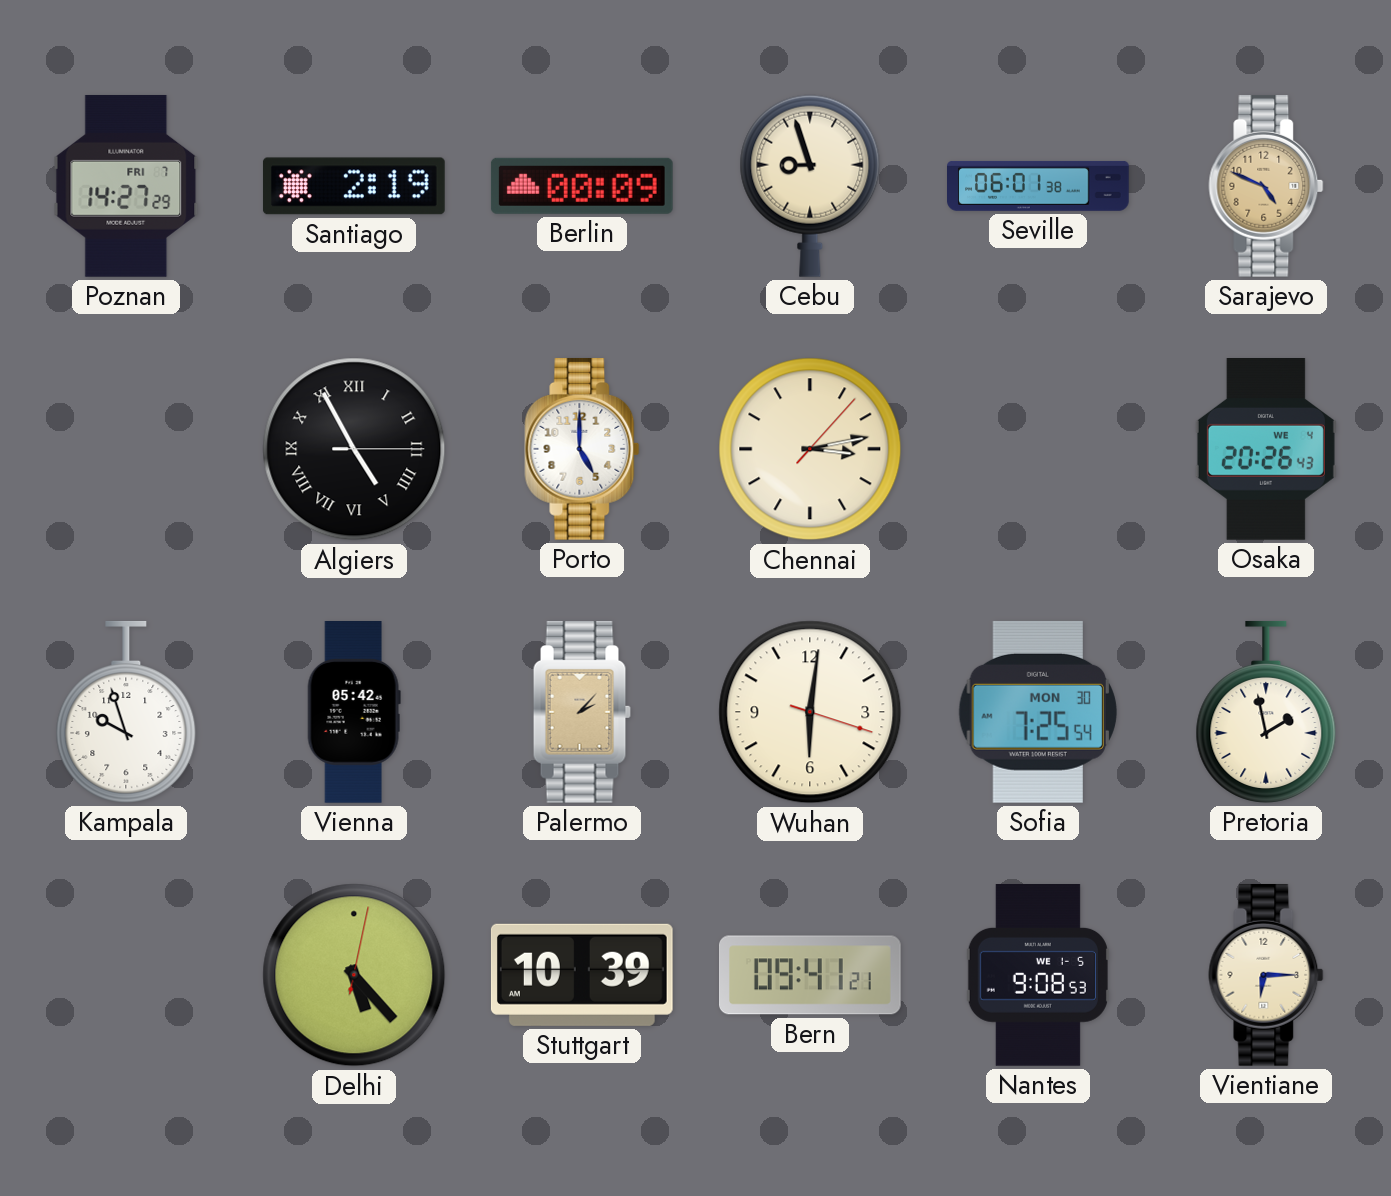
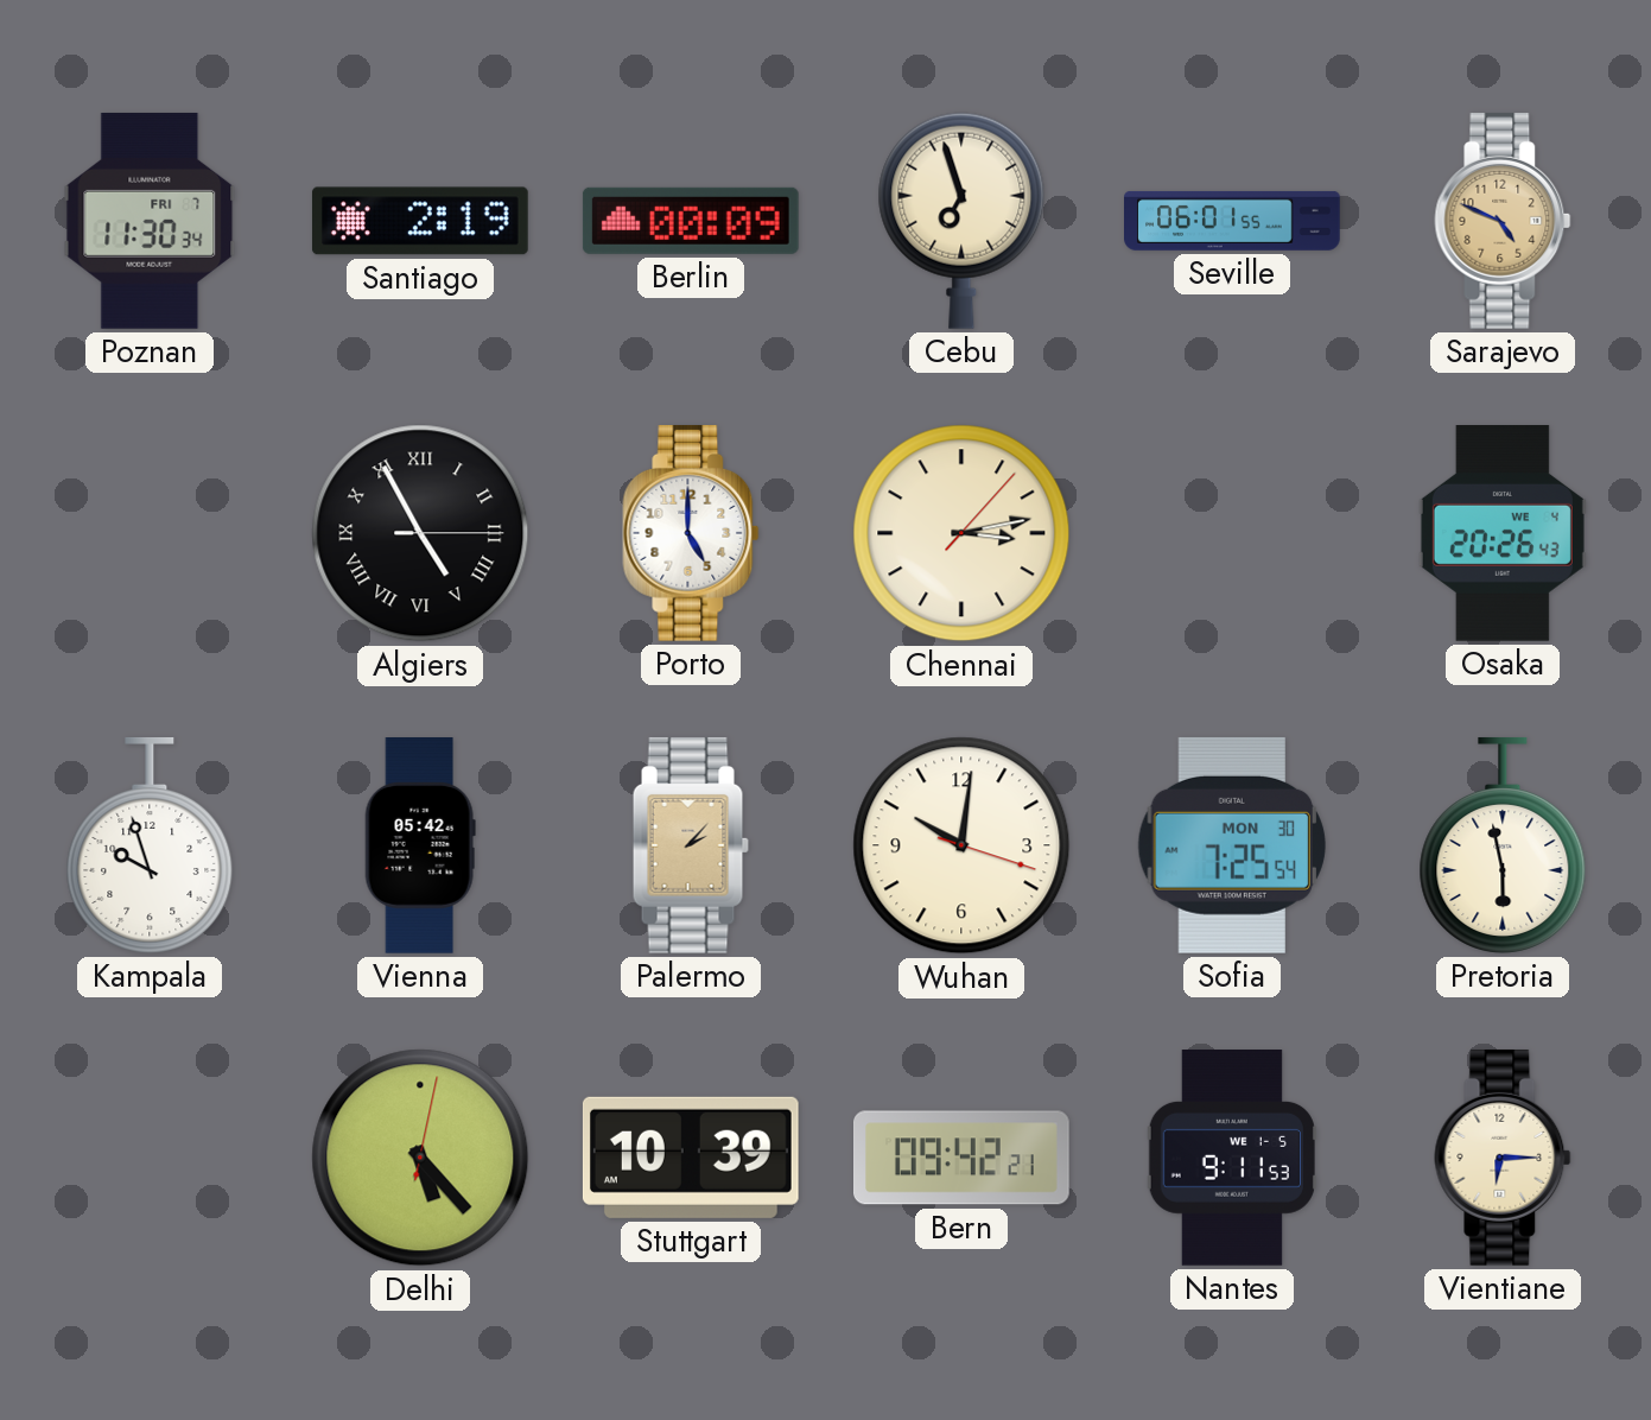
Poznan: 14:27 -> 11:30
Cebu: 8:57 -> 6:57
Seville: 06:01:38 -> 06:01:55
Wuhan: 6:01 -> 10:01
Pretoria: 1:58 -> 5:58
Bern: 09:41 -> 09:42
Nantes: 9:08 -> 9:11
